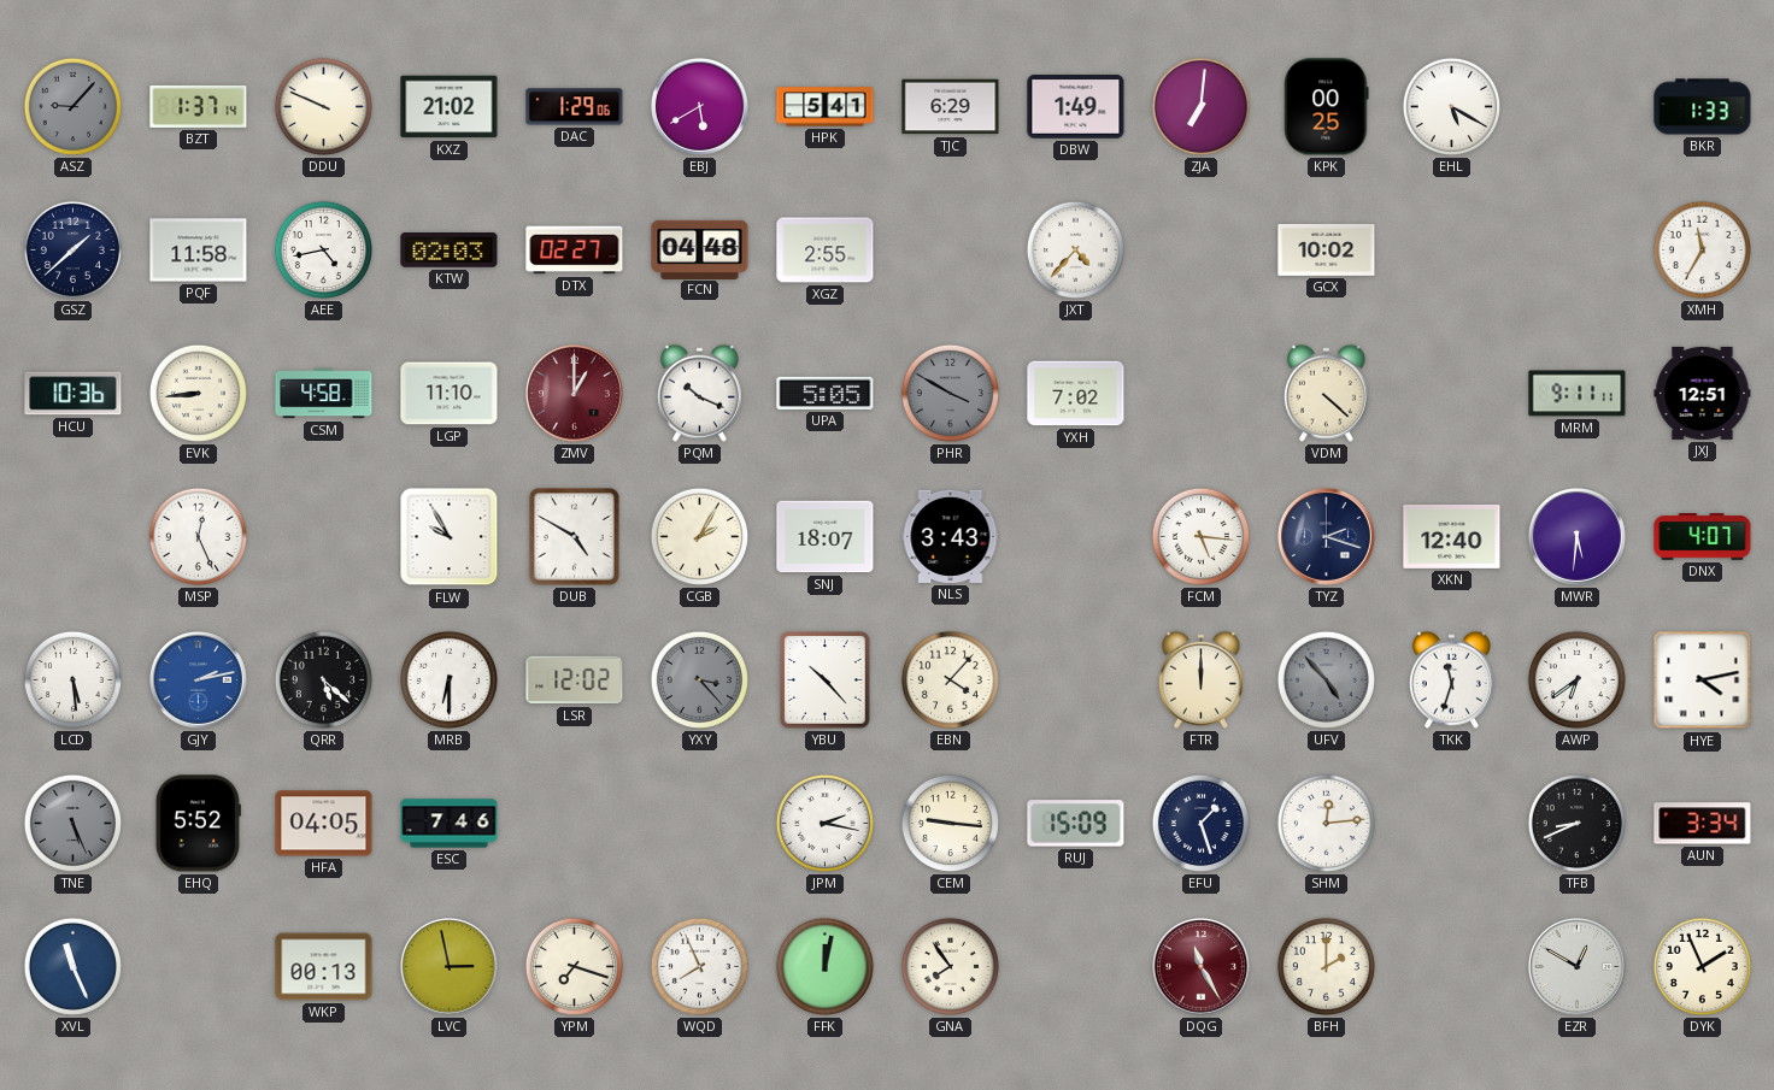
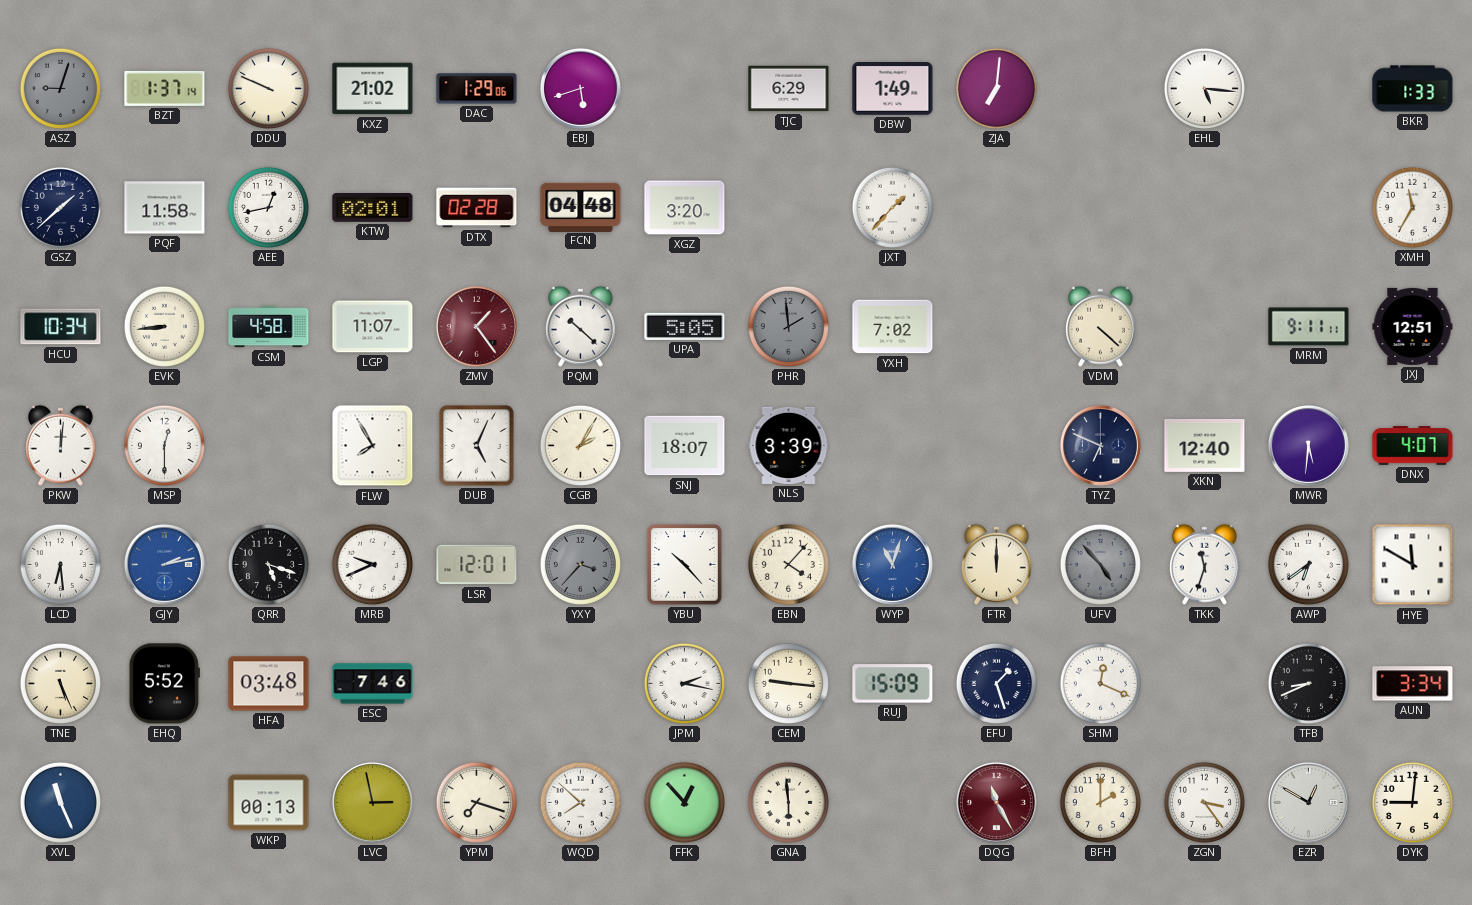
ASZ: 9:07 -> 9:03
EBJ: 5:40 -> 5:42
HPK: 5:41 -> none
KPK: 00:25 -> none
EHL: 5:20 -> 5:16
AEE: 4:43 -> 12:43
KTW: 02:03 -> 02:01
DTX: 02:27 -> 02:28
XGZ: 2:55 -> 3:20
JXT: 4:37 -> 1:37
GCX: 10:02 -> none
HCU: 10:36 -> 10:34
LGP: 11:10 -> 11:07
ZMV: 1:00 -> 1:24
PQM: 10:19 -> 10:22
PHR: 3:50 -> 1:59
PKW: none -> 12:01
MSP: 12:26 -> 12:30
FLW: 9:55 -> 7:55
DUB: 4:50 -> 5:04
NLS: 3:43 -> 3:39
FCM: 5:16 -> none
TYZ: 2:18 -> 6:49
LCD: 5:29 -> 6:29
QRR: 5:22 -> 5:18
MRB: 6:30 -> 9:41
LSR: 12:02 -> 12:01
YXY: 3:23 -> 3:37
WYP: none -> 11:03
HYE: 4:13 -> 11:50
TNE dial: grey -> cream
HFA: 04:05 -> 03:48
SHM: 12:14 -> 12:19
WQD: 7:56 -> 7:52
FFK: 12:02 -> 12:53
GNA: 7:54 -> 5:59
ZGN: none -> 3:24
DYK: 1:56 -> 9:01
